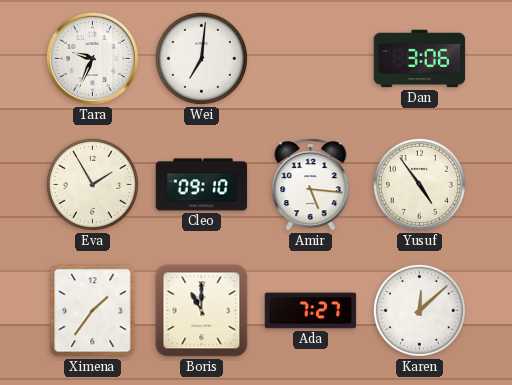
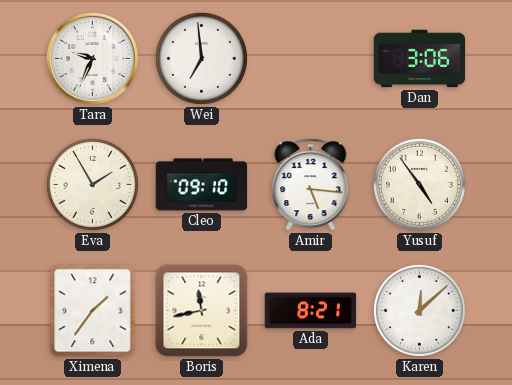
Wei: 7:01 -> 6:59
Boris: 11:00 -> 11:43
Ada: 7:27 -> 8:21
